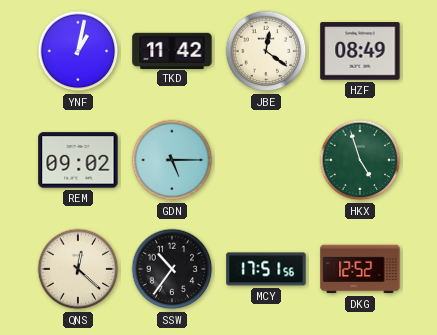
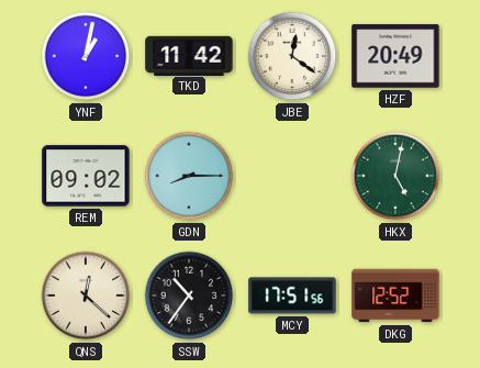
HZF: 08:49 -> 20:49
GDN: 5:15 -> 8:15
HKX: 4:57 -> 5:02
